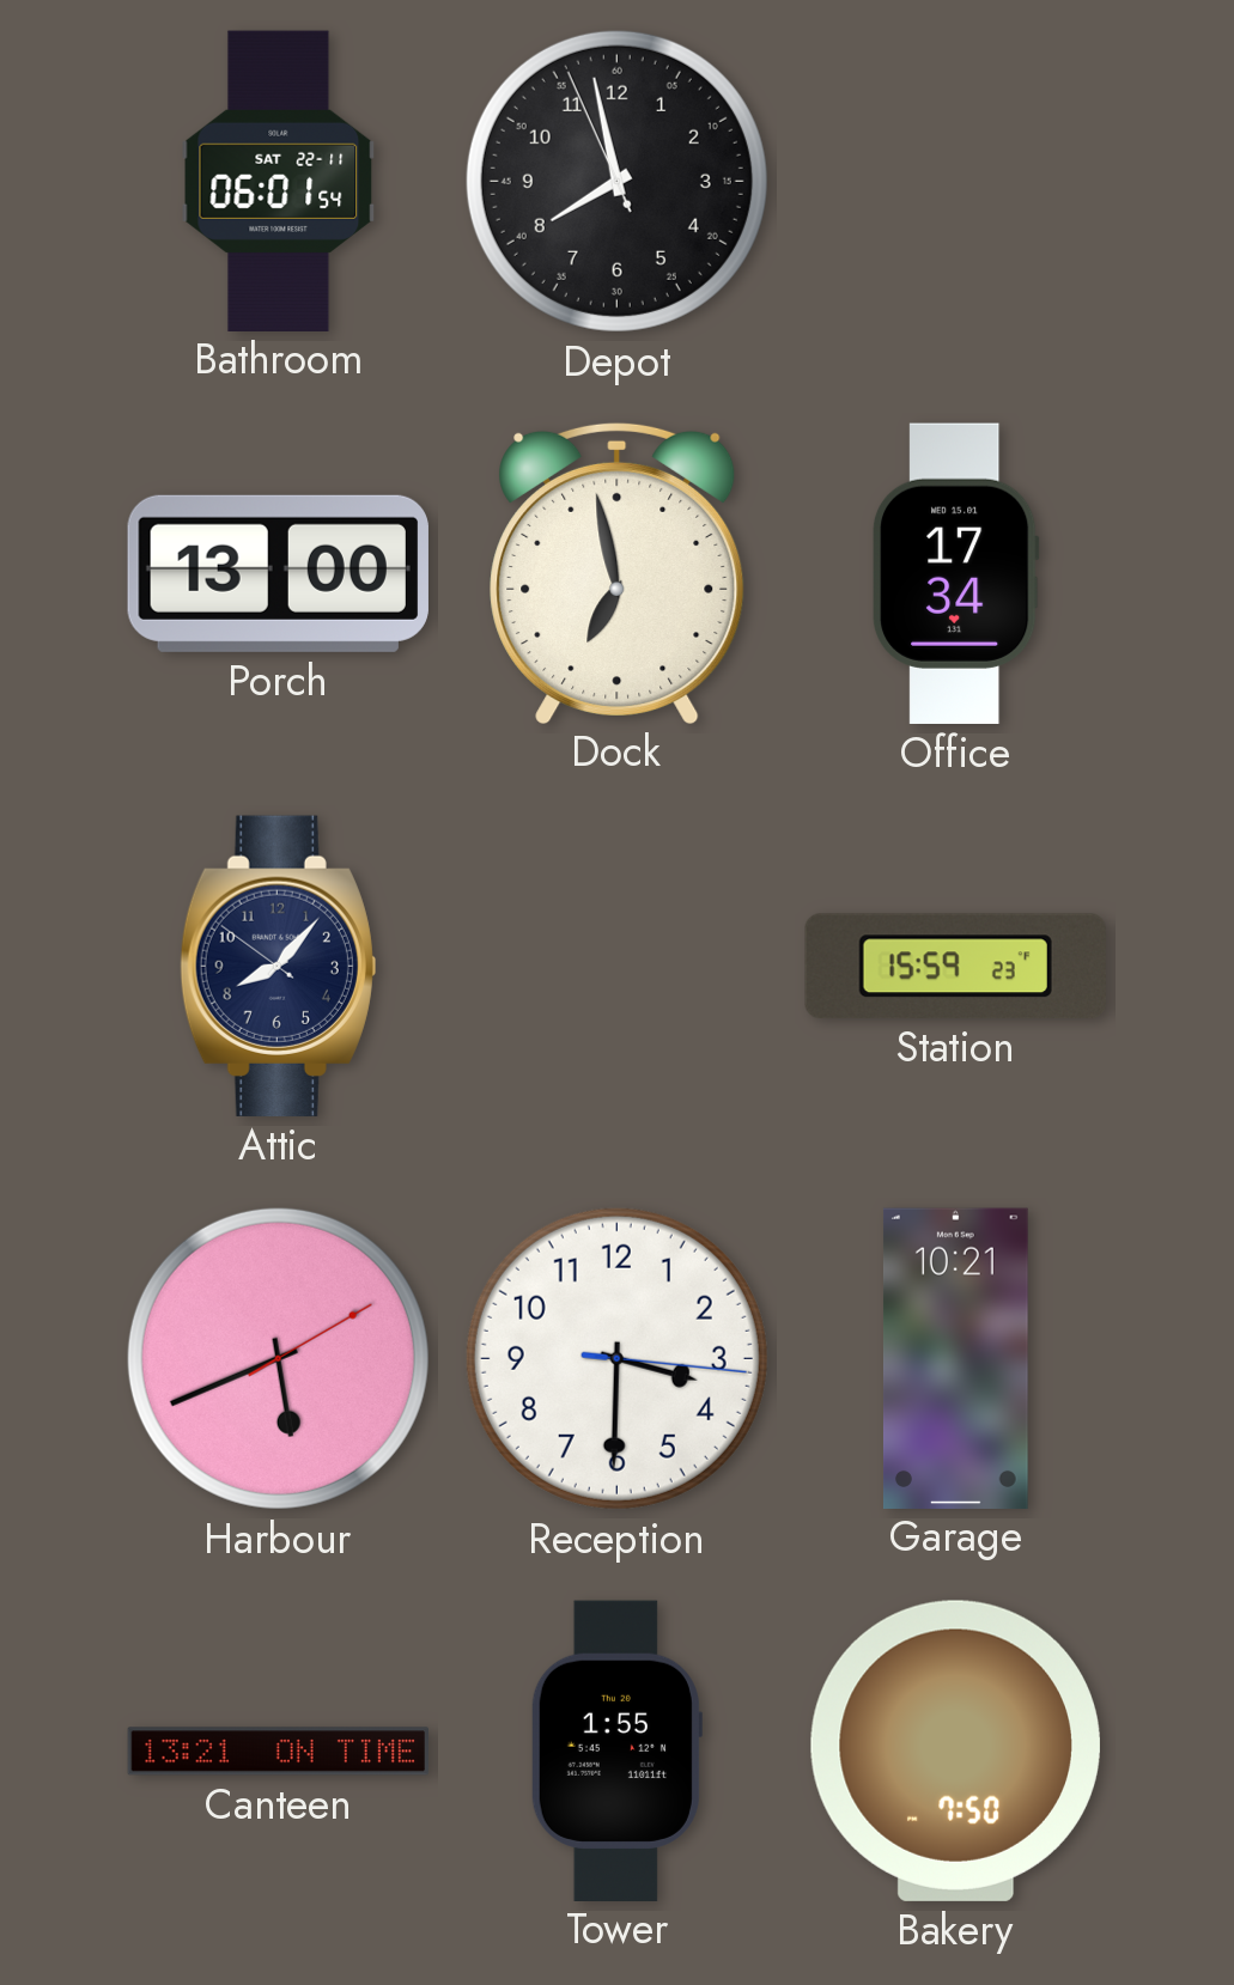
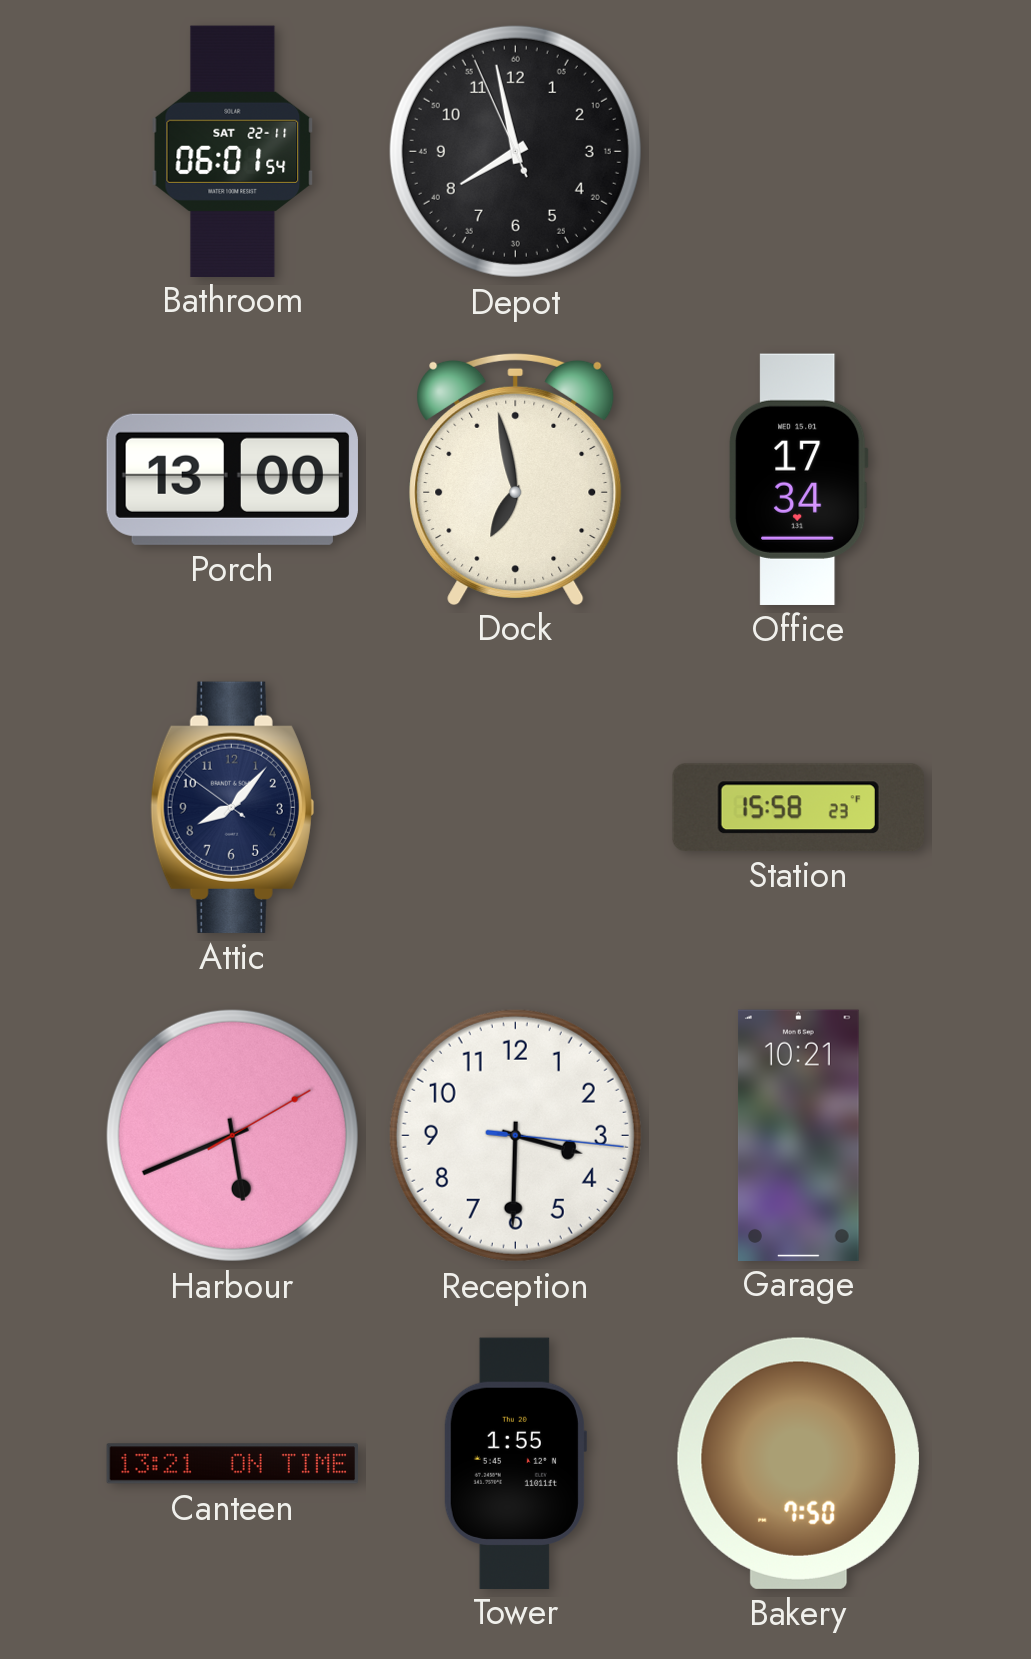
Station: 15:59 -> 15:58
